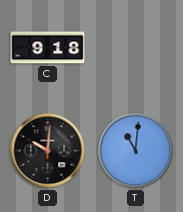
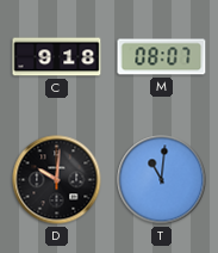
M: none -> 08:07
